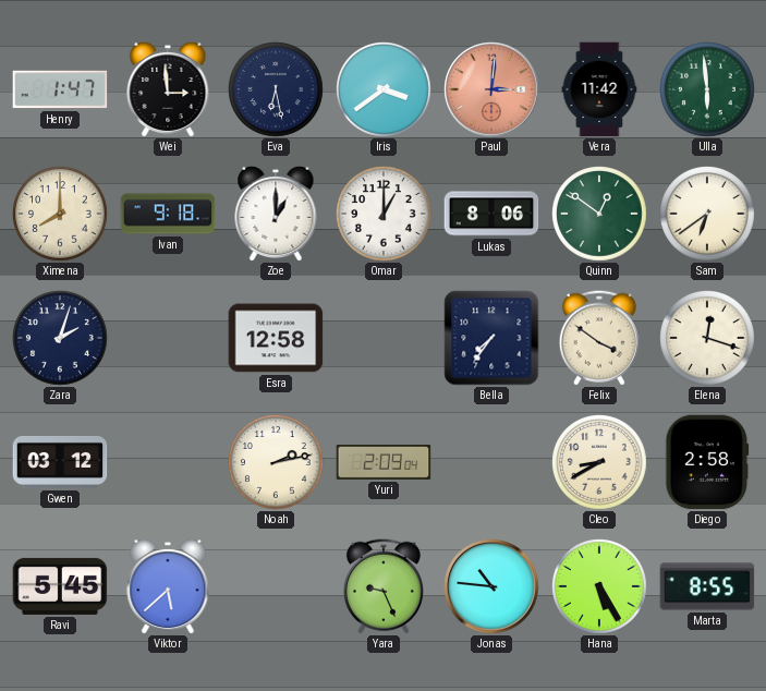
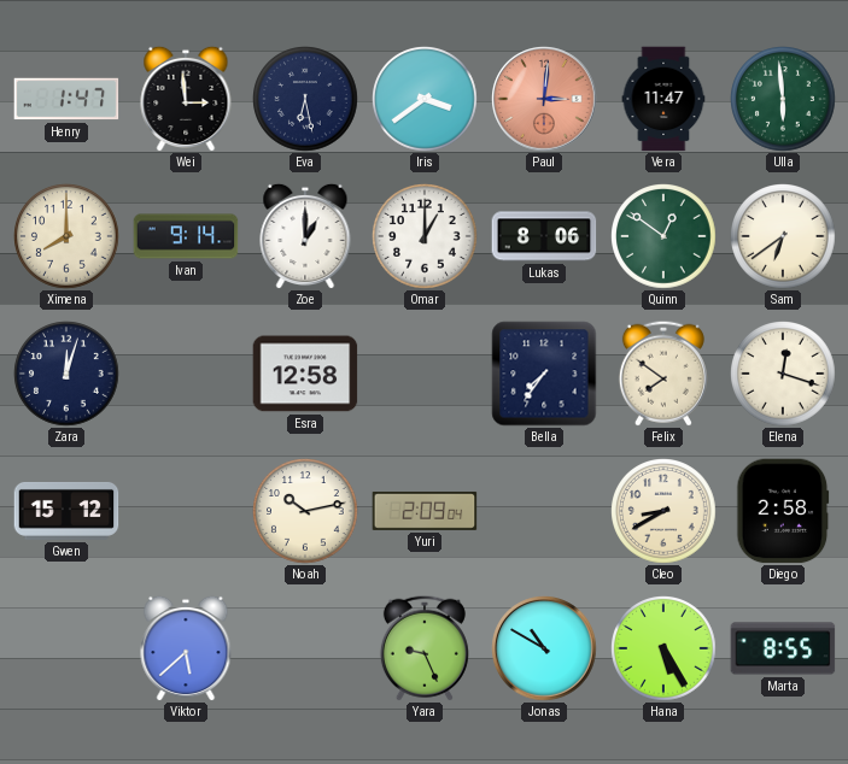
Vera: 11:42 -> 11:47
Ivan: 9:18 -> 9:14
Zara: 2:03 -> 12:03
Felix: 3:51 -> 7:51
Gwen: 03:12 -> 15:12
Noah: 2:13 -> 10:13
Ravi: 5:45 -> none
Jonas: 10:46 -> 10:50
